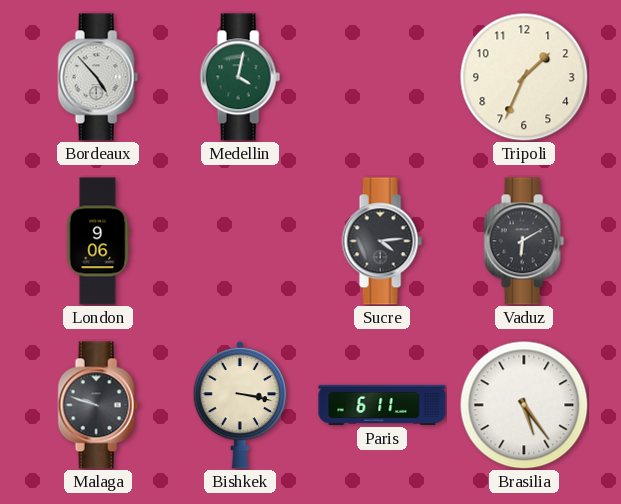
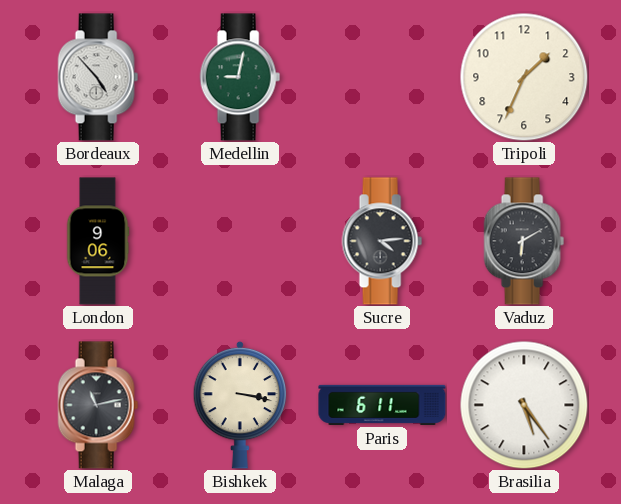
Medellin: 4:02 -> 9:02
Malaga: 9:48 -> 11:13
